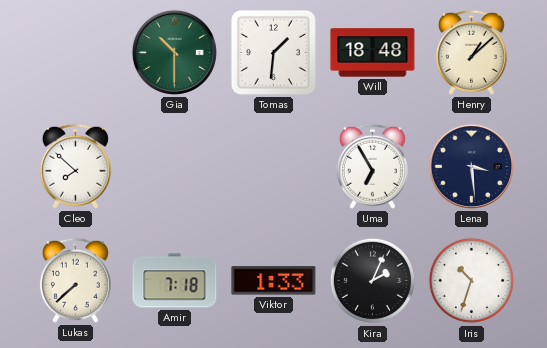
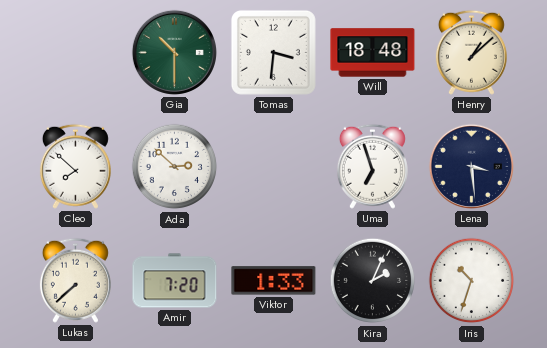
Tomas: 1:31 -> 3:31
Ada: none -> 2:52
Uma: 6:55 -> 6:57
Amir: 7:18 -> 7:20
